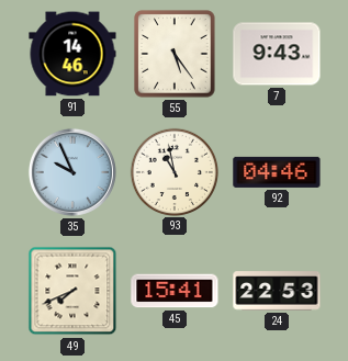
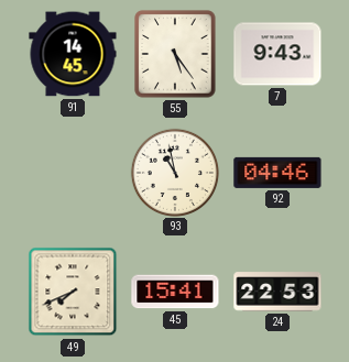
91: 14:46 -> 14:45
35: 9:56 -> none
